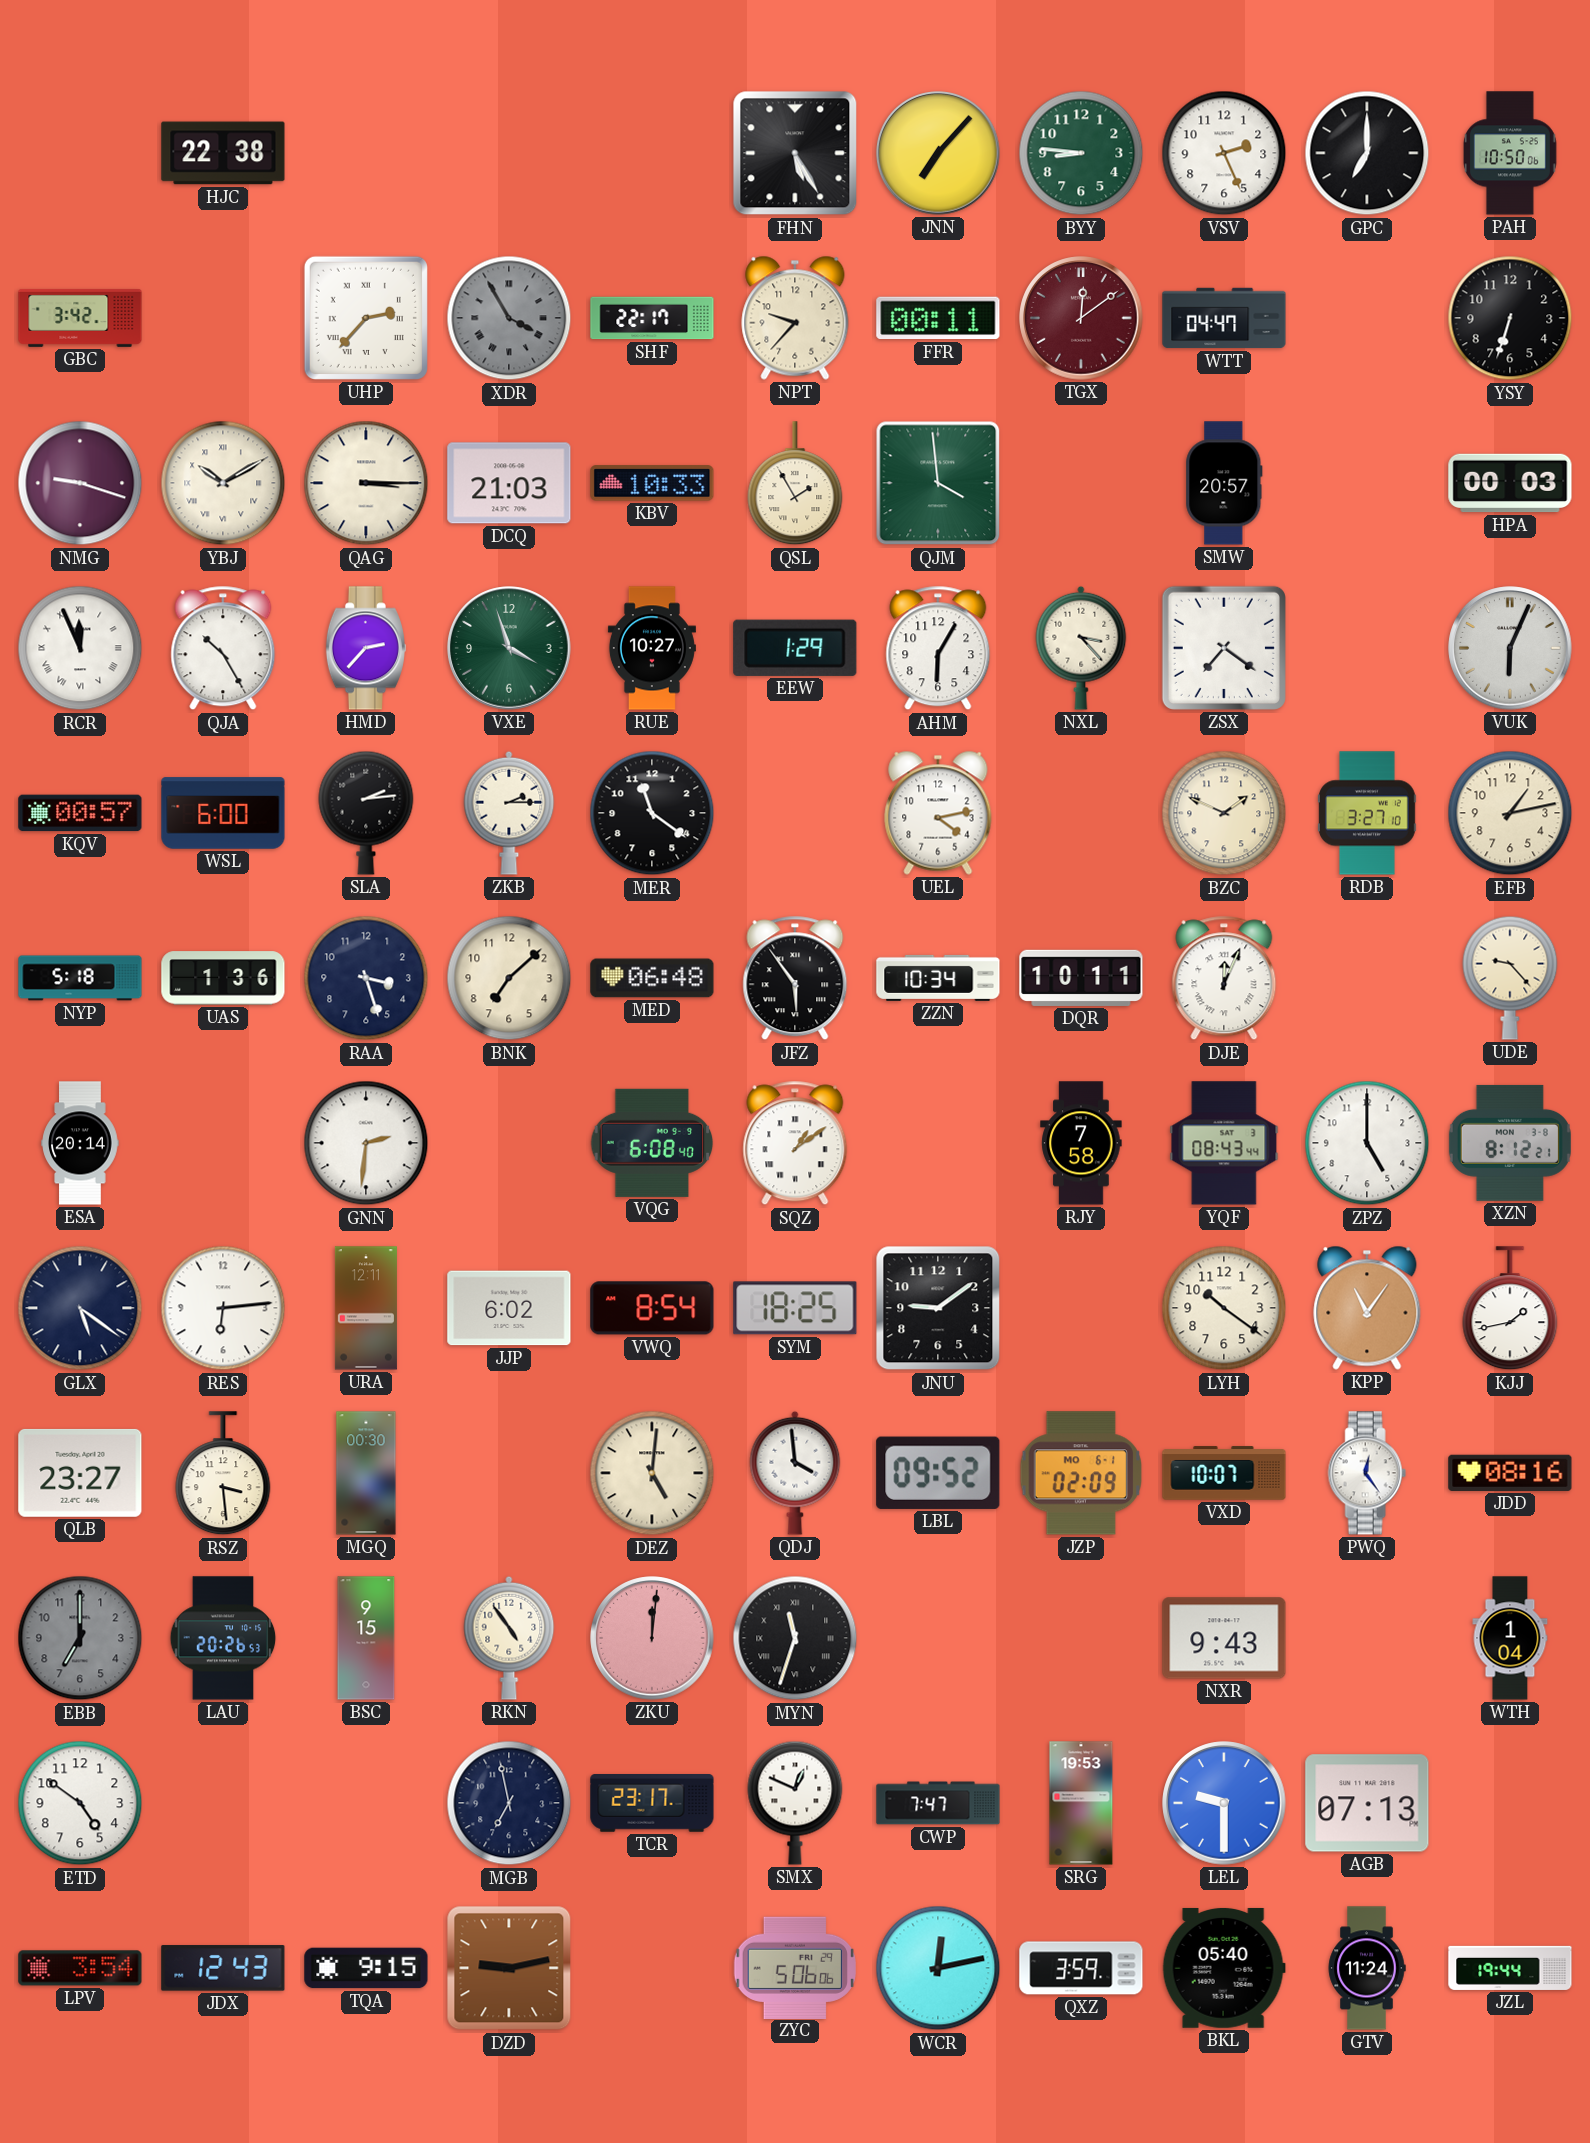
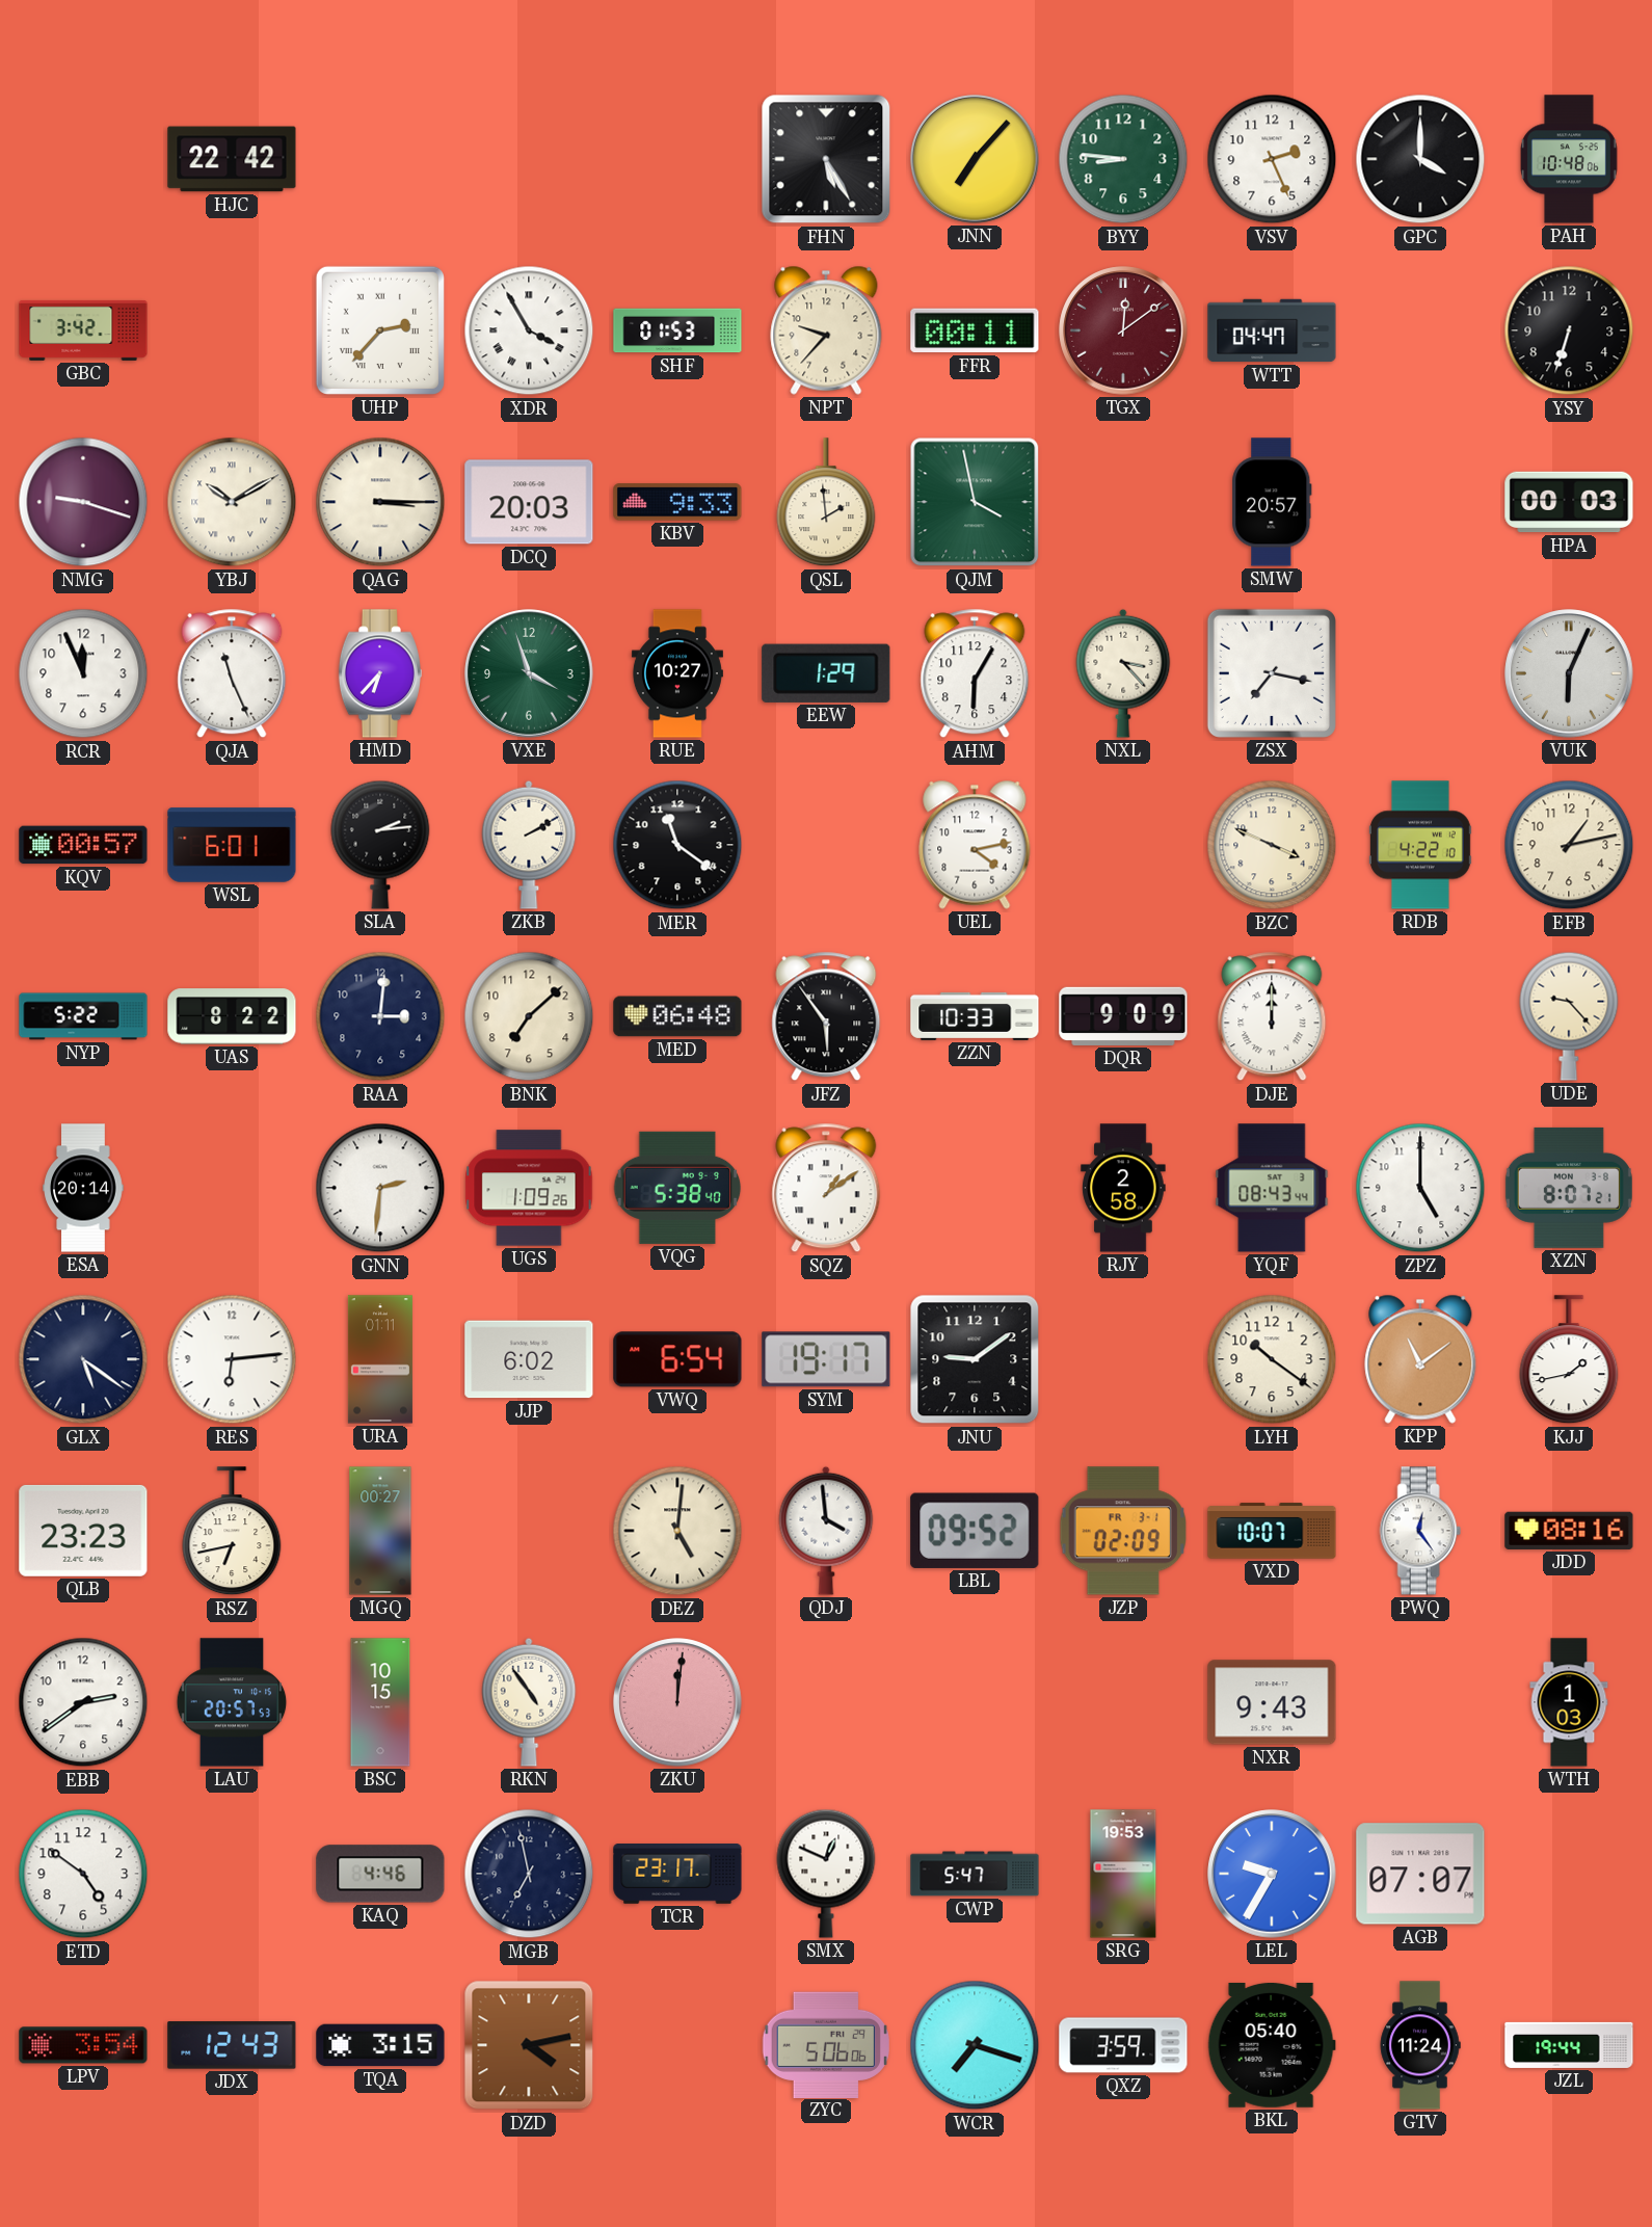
HJC: 22:38 -> 22:42
GPC: 7:00 -> 4:00
PAH: 10:50 -> 10:48
XDR dial: grey -> white
SHF: 22:17 -> 01:53
DCQ: 21:03 -> 20:03
KBV: 10:33 -> 9:33
QSL: 1:55 -> 1:59
QJM: 3:59 -> 3:58
RCR numerals: Roman -> Arabic
QJA: 10:25 -> 11:26
HMD: 2:37 -> 6:37
ZSX: 7:21 -> 7:17
WSL: 6:00 -> 6:01
ZKB: 2:15 -> 2:10
BZC: 1:49 -> 3:49
RDB: 3:27 -> 4:22
NYP: 5:18 -> 5:22
UAS: 1:36 -> 8:22
RAA: 3:27 -> 3:01
ZZN: 10:34 -> 10:33
DQR: 10:11 -> 9:09
DJE: 12:04 -> 12:00
UGS: none -> 1:09
VQG: 6:08 -> 5:38
RJY: 7:58 -> 2:58
XZN: 8:12 -> 8:07
URA: 12:11 -> 01:11
VWQ: 8:54 -> 6:54
SYM: 18:25 -> 19:17
KPP: 11:06 -> 11:09
QLB: 23:27 -> 23:23
RSZ: 3:29 -> 6:43
MGQ: 00:30 -> 00:27
JZP date: MO 6-1 -> FR 3-1
EBB: 7:00 -> 2:39
EBB dial: grey -> white
LAU: 20:26 -> 20:57
BSC: 9:15 -> 10:15
MYN: 11:33 -> none
WTH: 1:04 -> 1:03
KAQ: none -> 4:46
CWP: 7:47 -> 5:47
LEL: 9:30 -> 9:35
AGB: 07:13 -> 07:07
TQA: 9:15 -> 3:15
DZD: 9:13 -> 4:13
WCR: 12:13 -> 7:18
